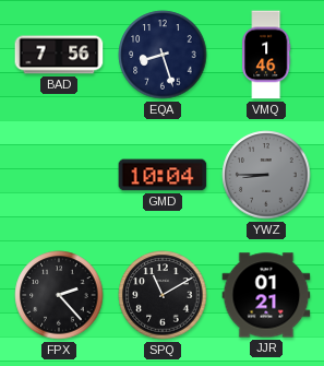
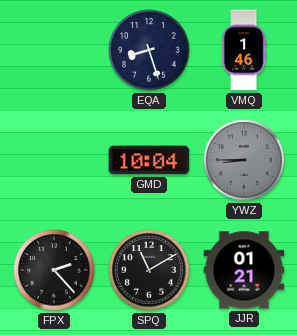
BAD: 7:56 -> none
